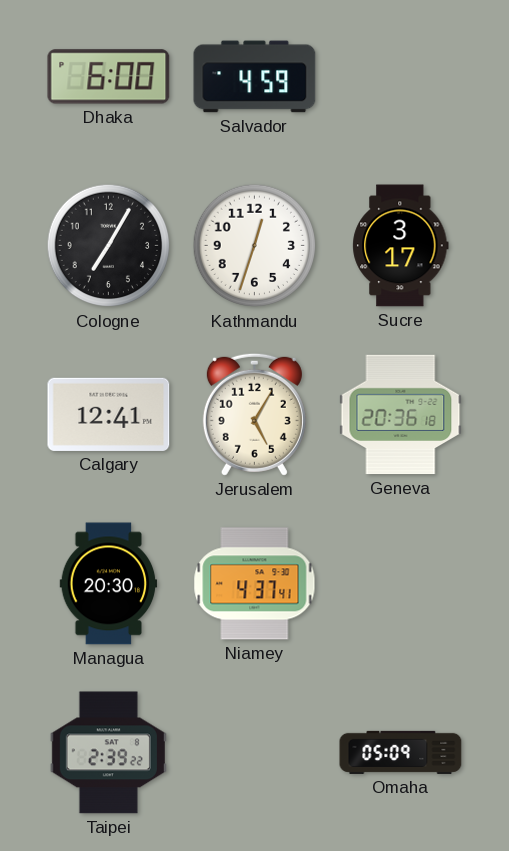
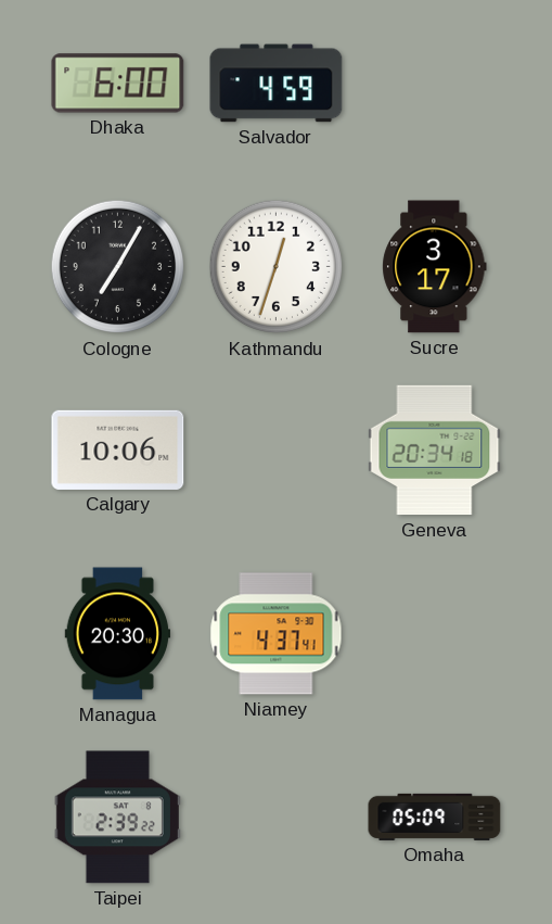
Calgary: 12:41 -> 10:06
Jerusalem: 5:05 -> none
Geneva: 20:36 -> 20:34
